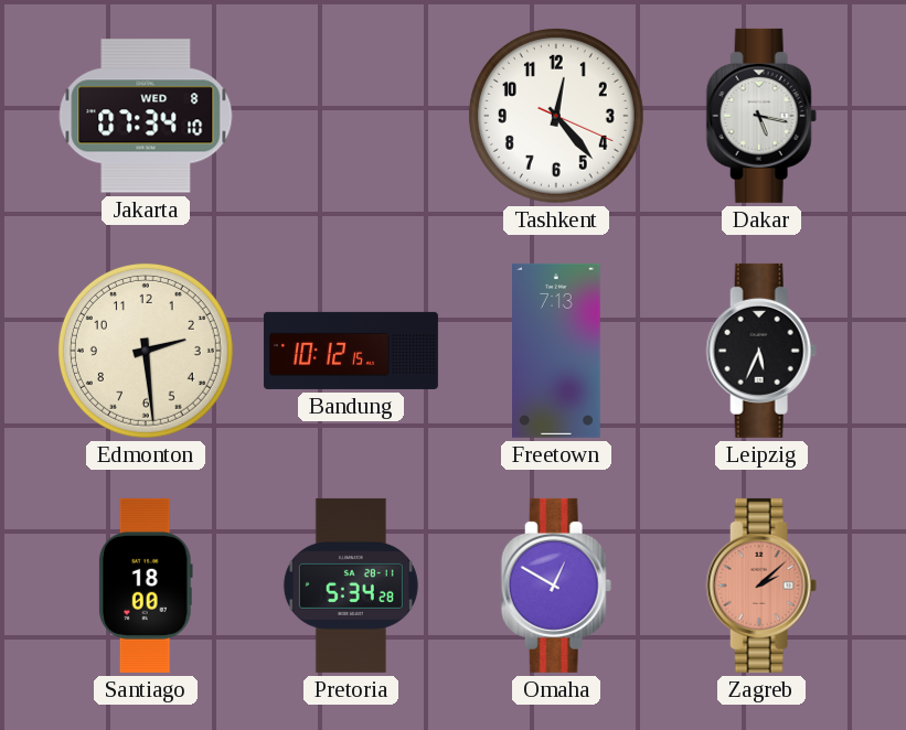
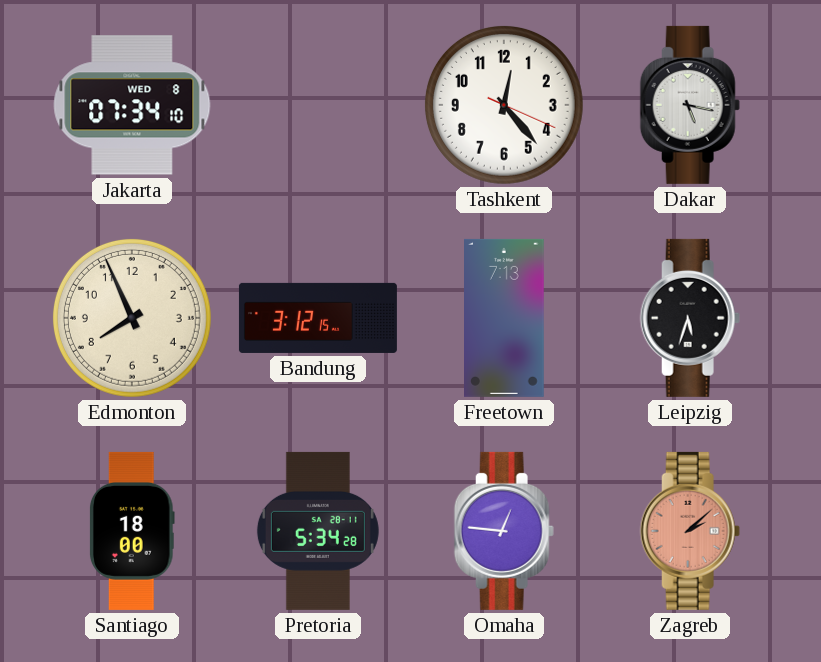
Edmonton: 2:29 -> 7:56
Bandung: 10:12 -> 3:12
Leipzig: 5:34 -> 5:33
Omaha: 12:50 -> 12:46
